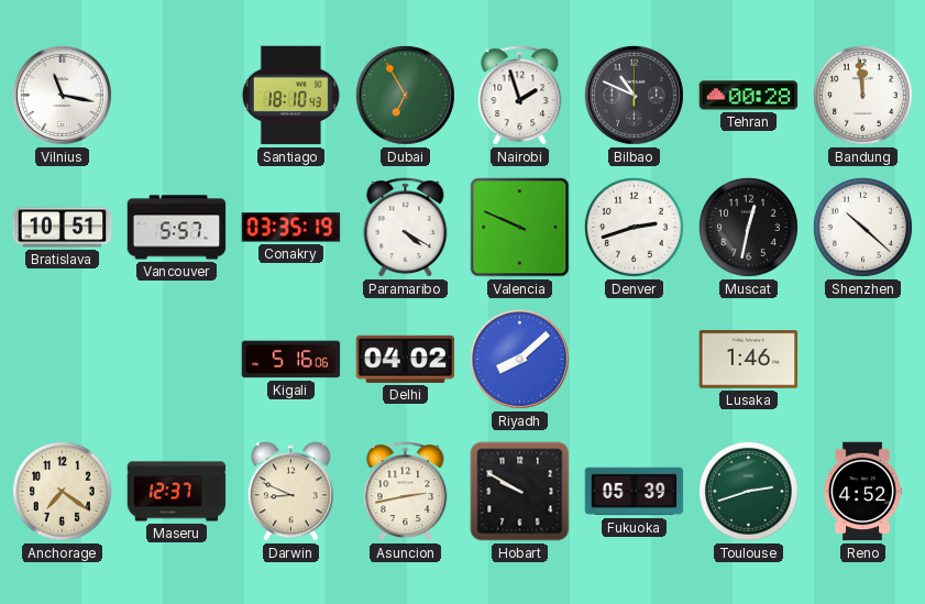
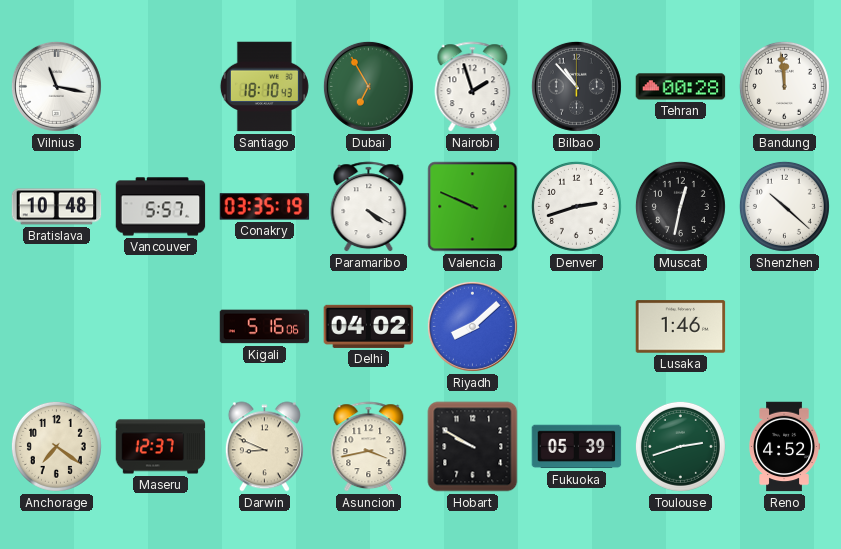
Bilbao: 10:49 -> 10:53
Bratislava: 10:51 -> 10:48
Asuncion: 2:43 -> 3:43
